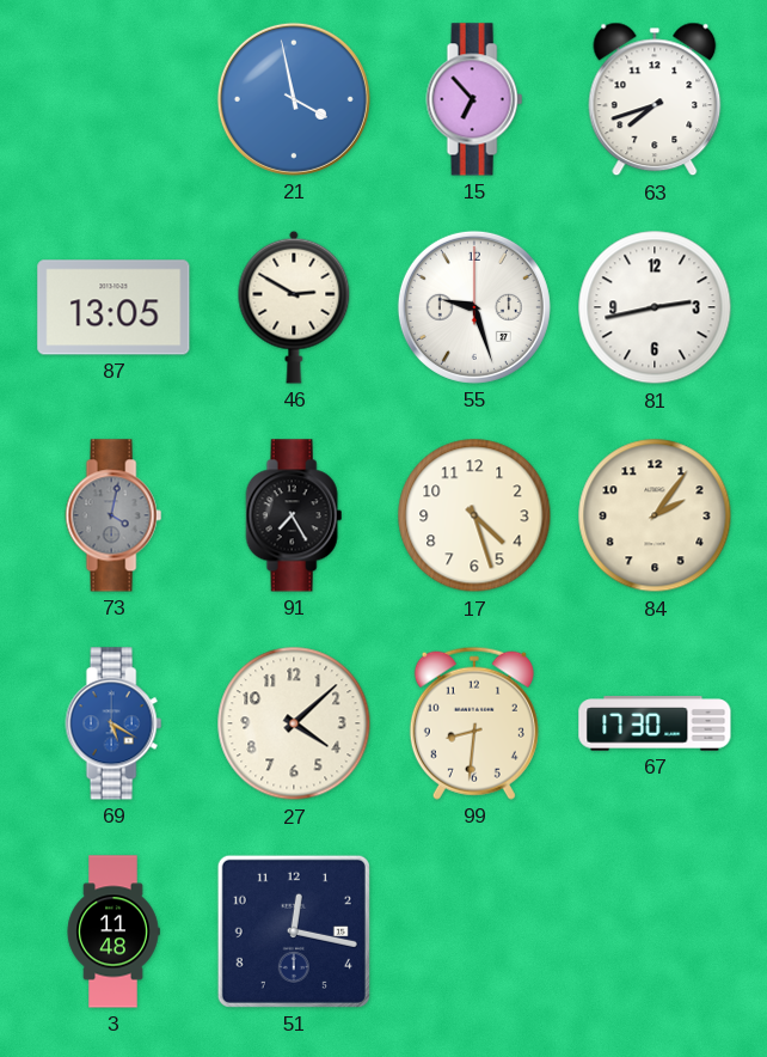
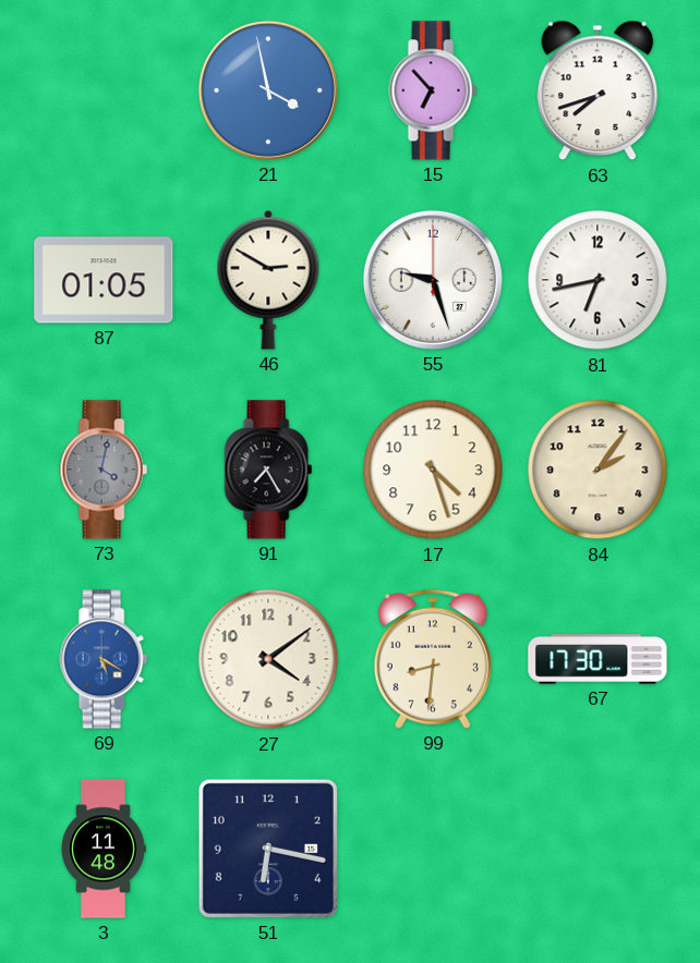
87: 13:05 -> 01:05
81: 2:43 -> 6:43
27: 4:08 -> 4:09
51: 12:17 -> 6:17
